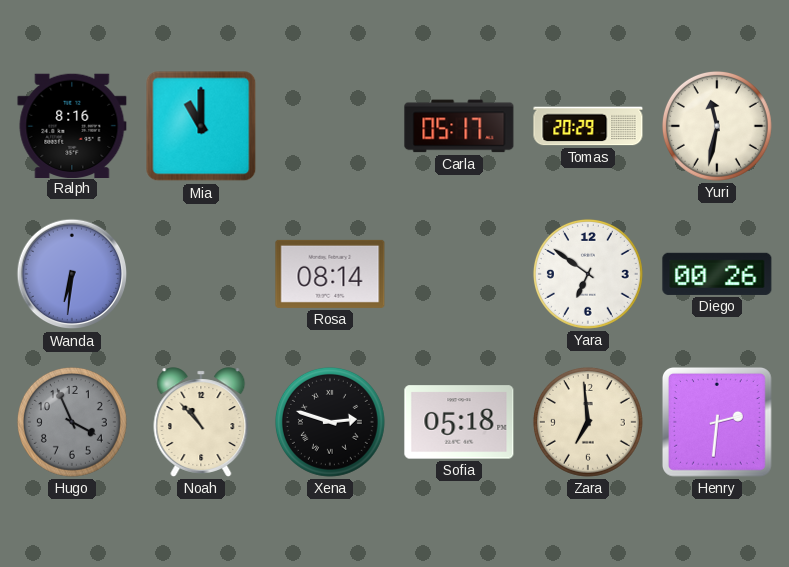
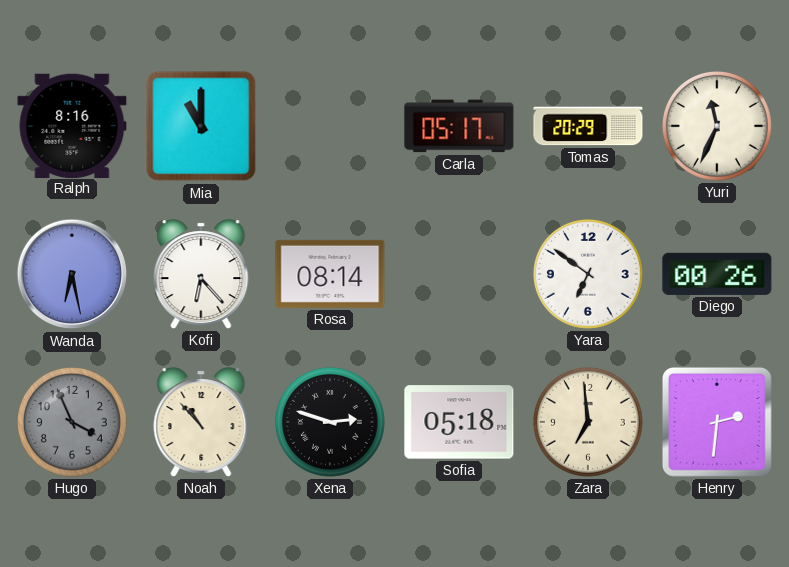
Yuri: 11:32 -> 11:34
Wanda: 6:31 -> 6:28
Kofi: none -> 6:23
